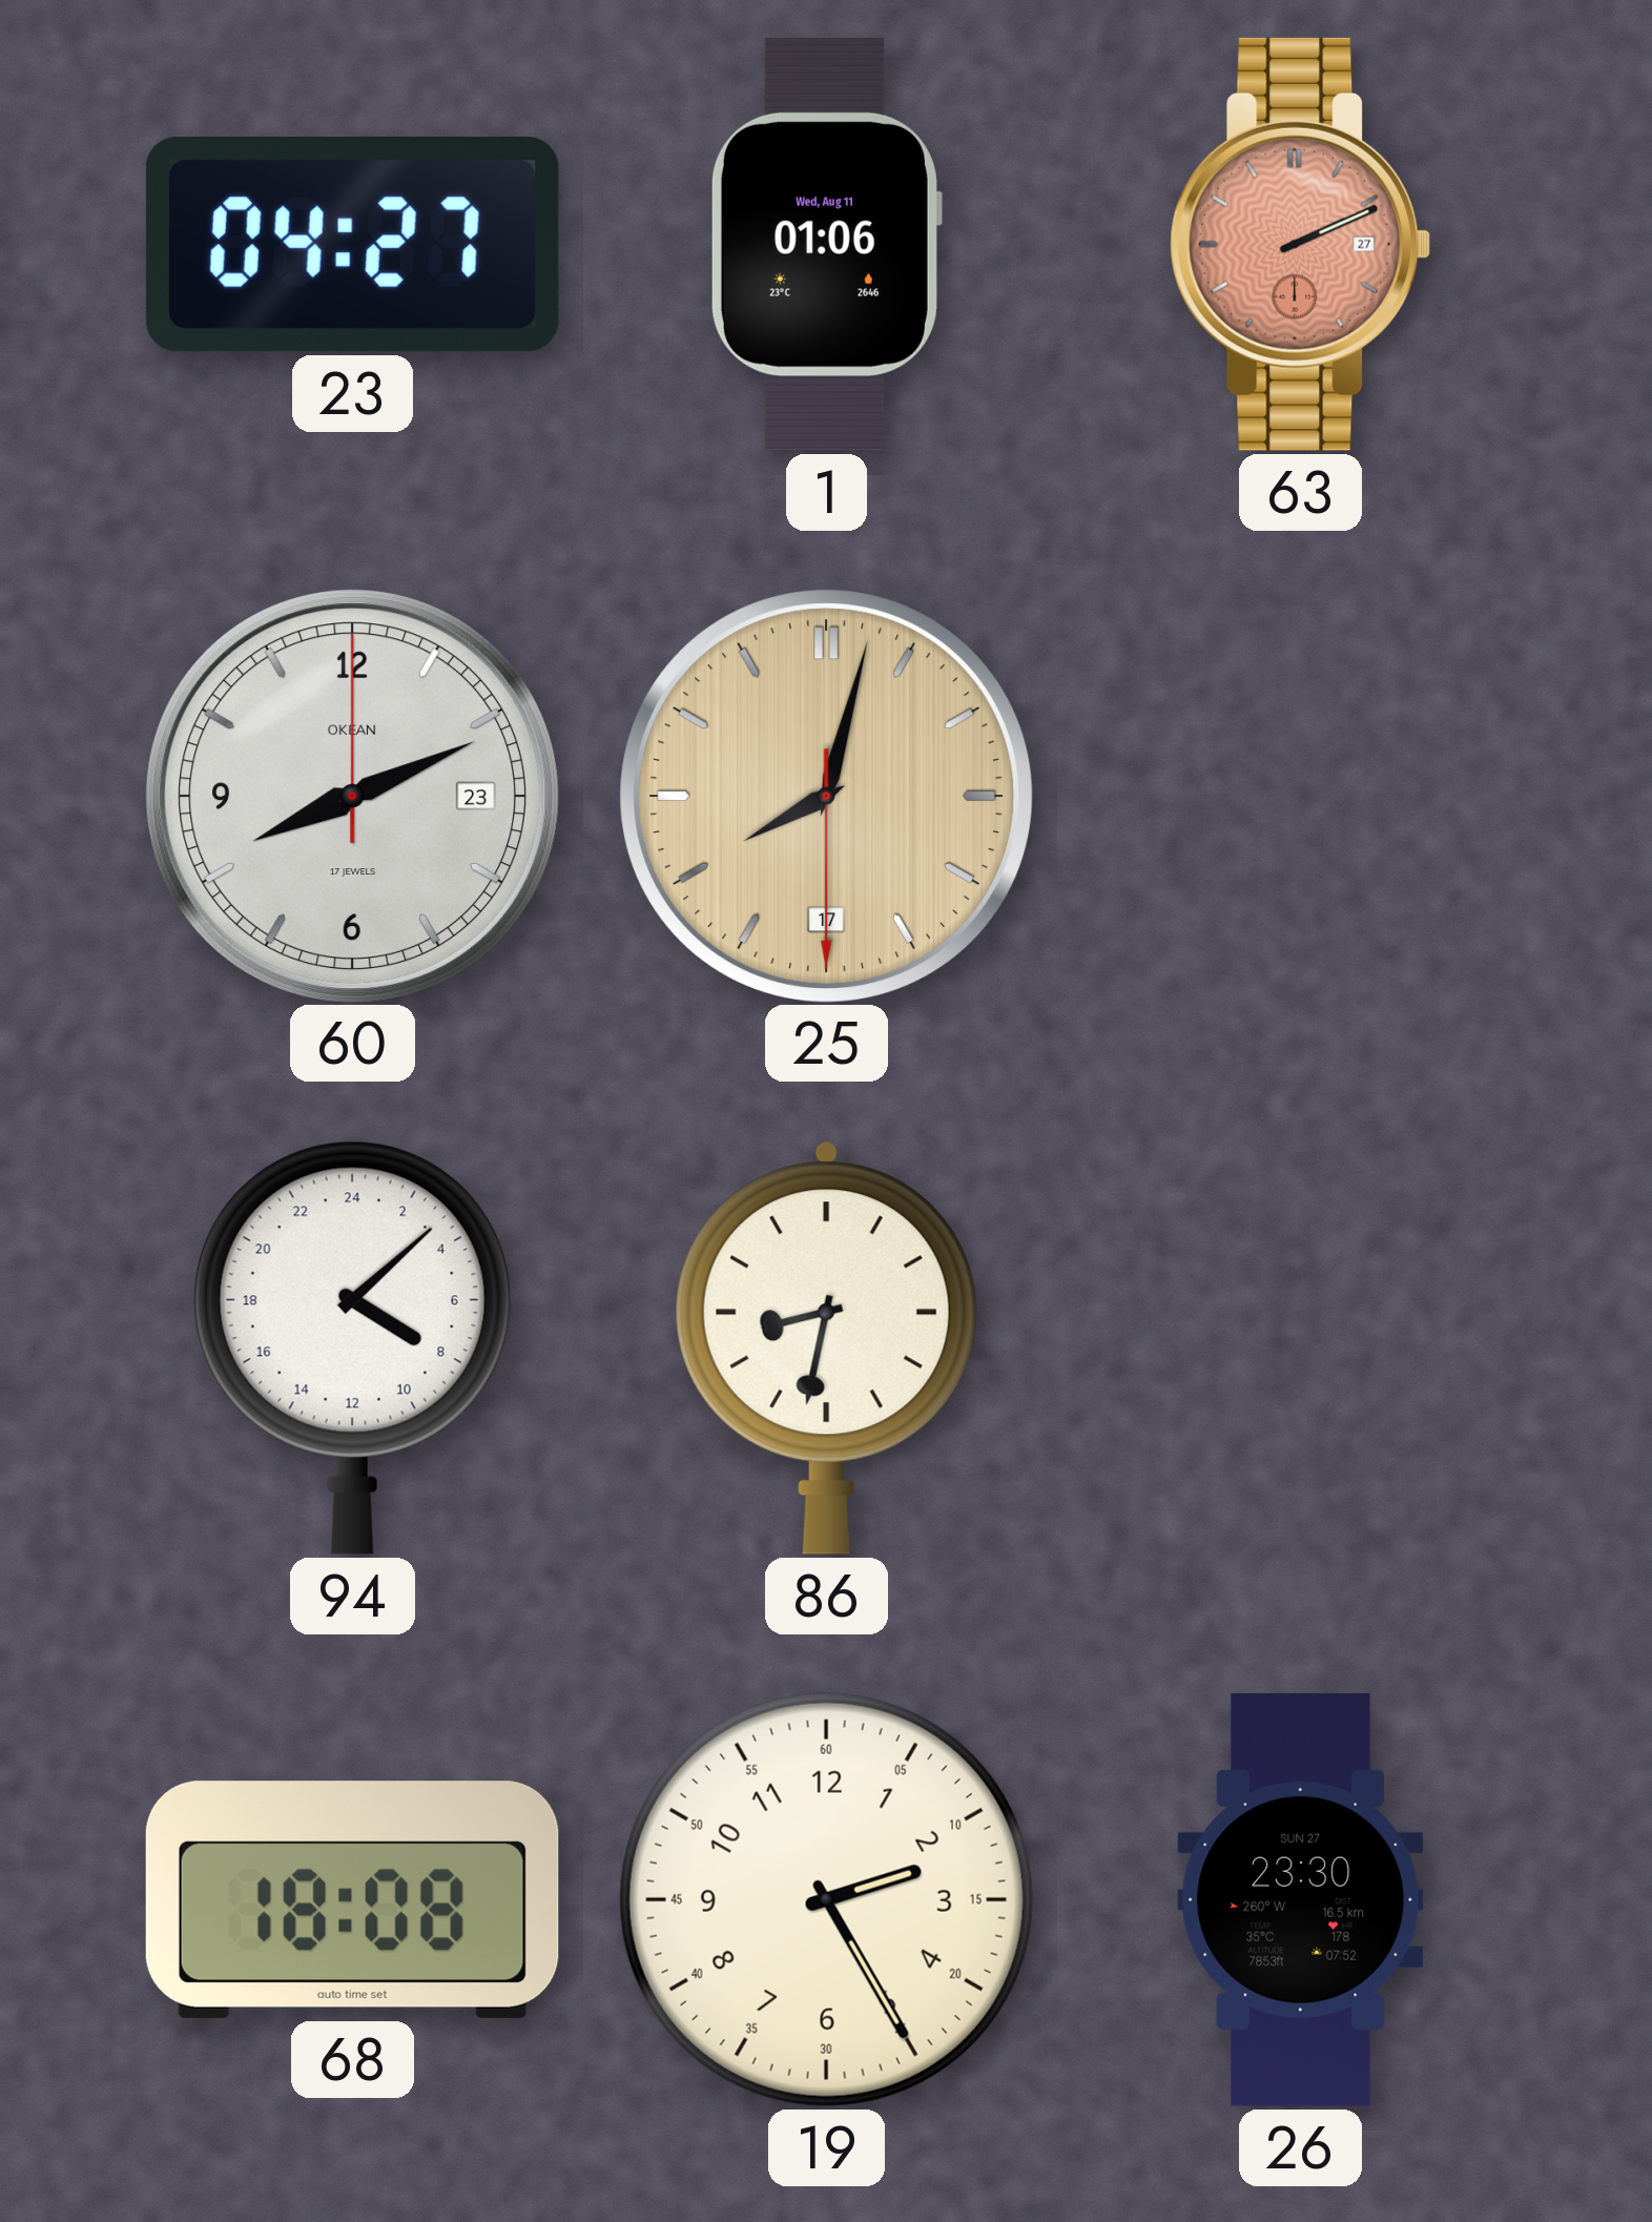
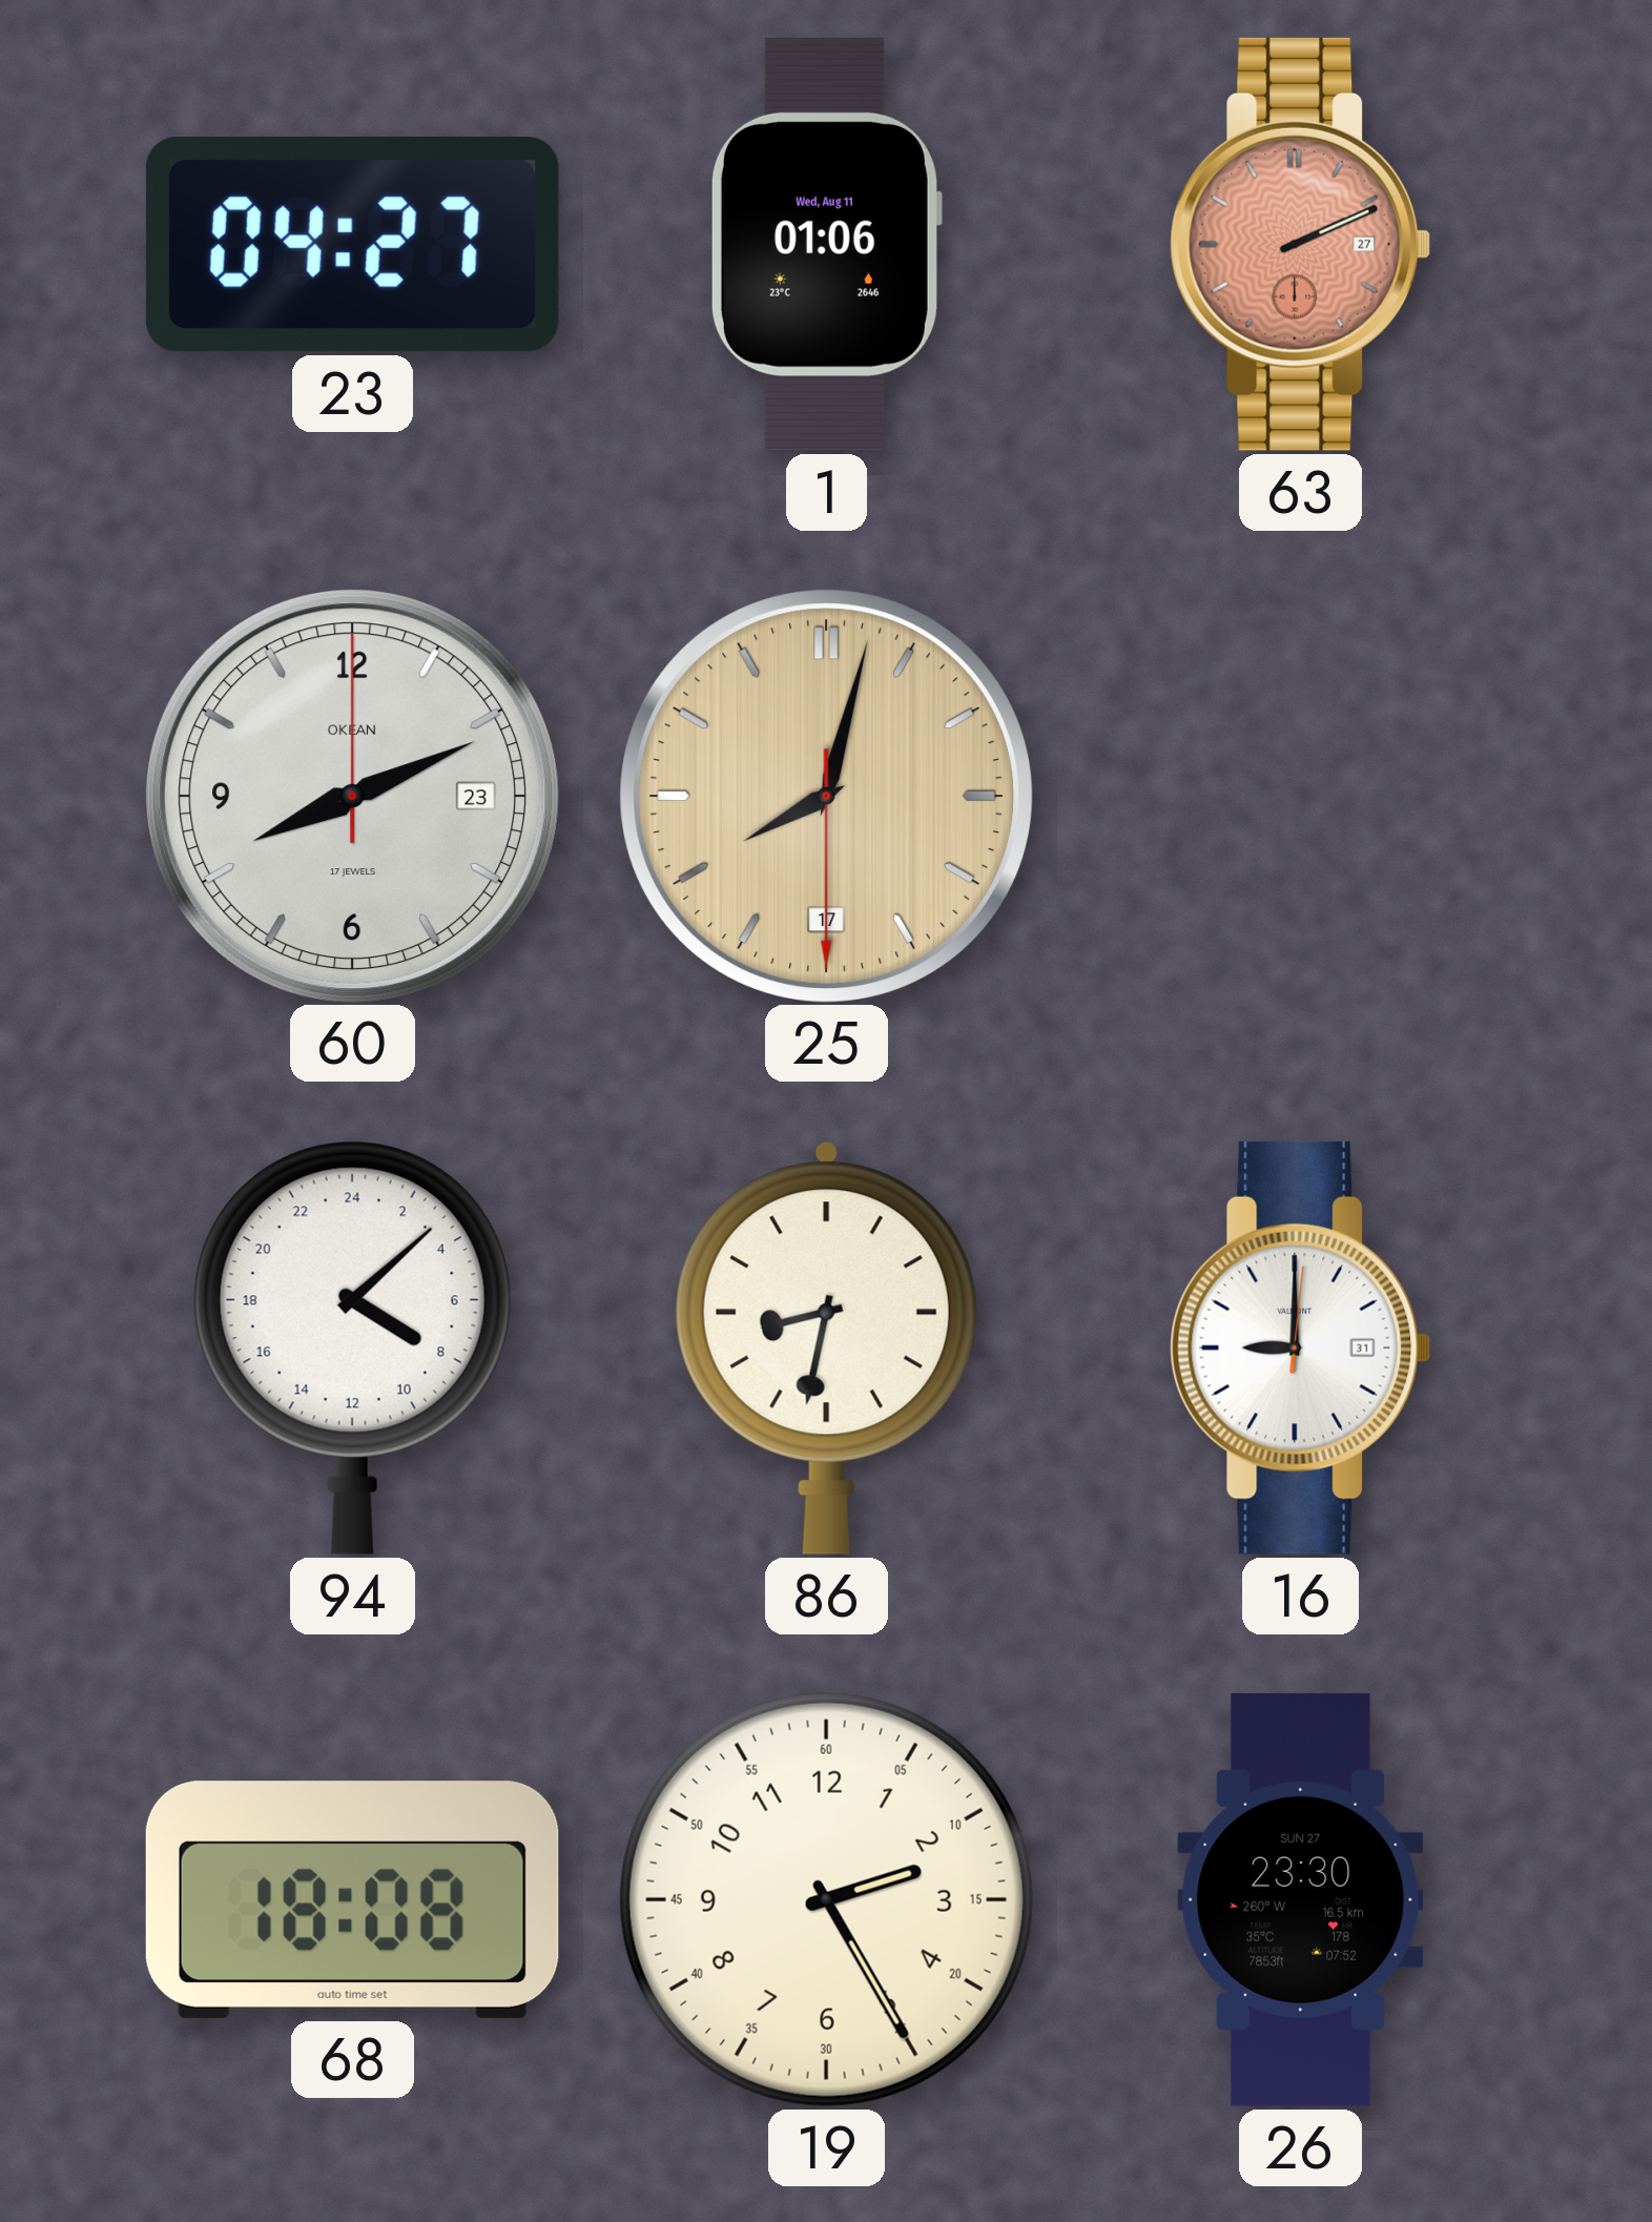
16: none -> 9:00
